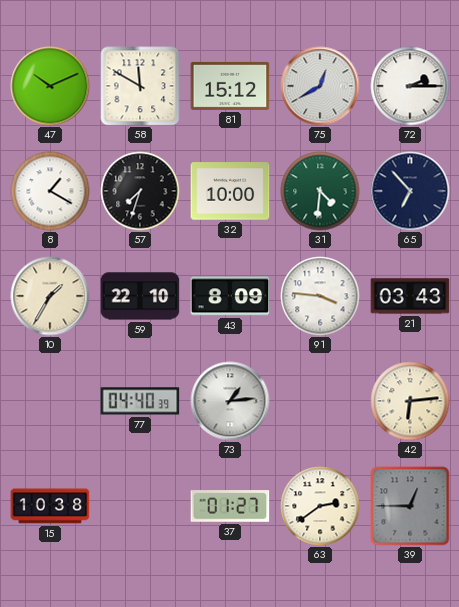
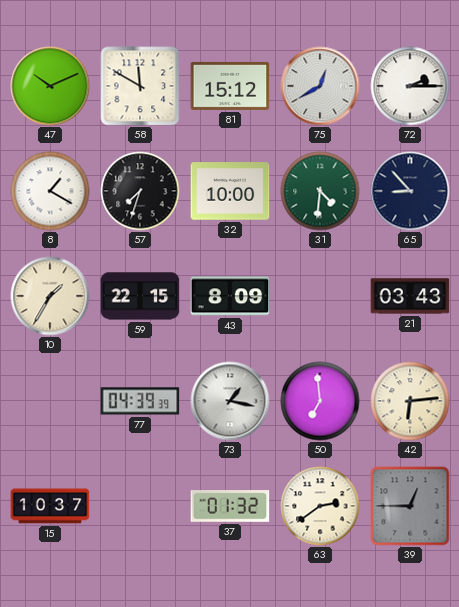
65: 6:53 -> 8:53
59: 22:10 -> 22:15
91: 3:46 -> none
77: 04:40 -> 04:39
73: 1:14 -> 1:17
50: none -> 6:59
15: 10:38 -> 10:37
37: 01:27 -> 01:32
